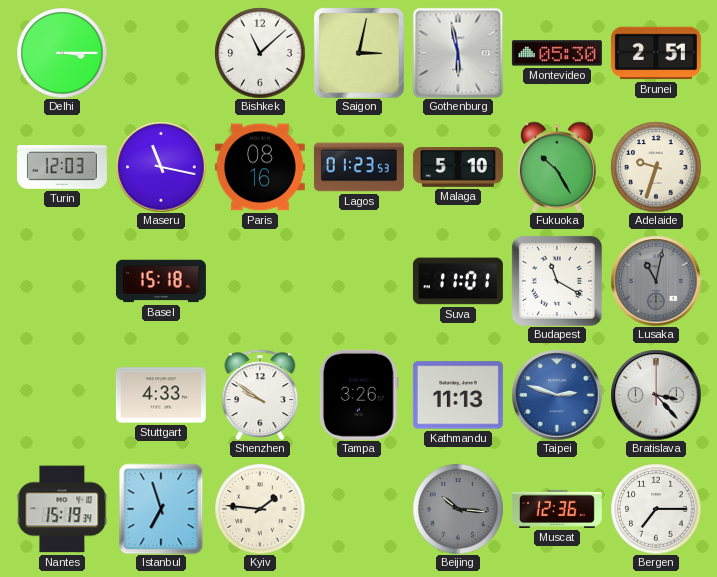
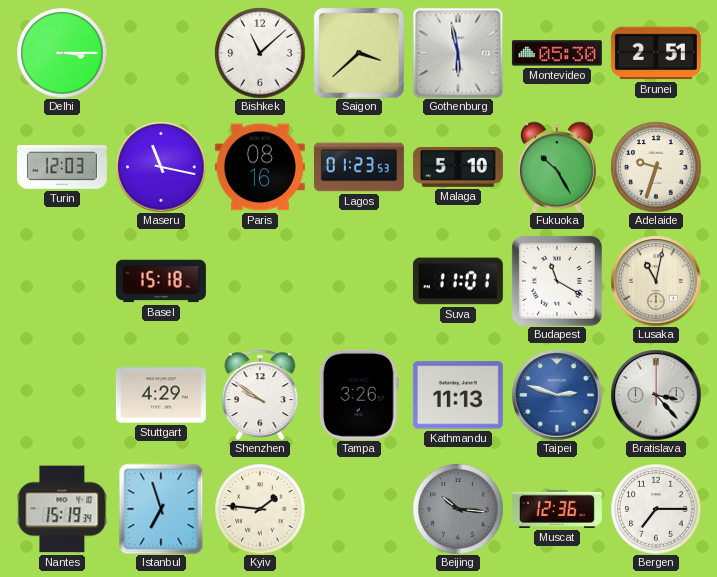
Saigon: 3:02 -> 3:38
Lusaka dial: grey -> cream
Stuttgart: 4:33 -> 4:29
